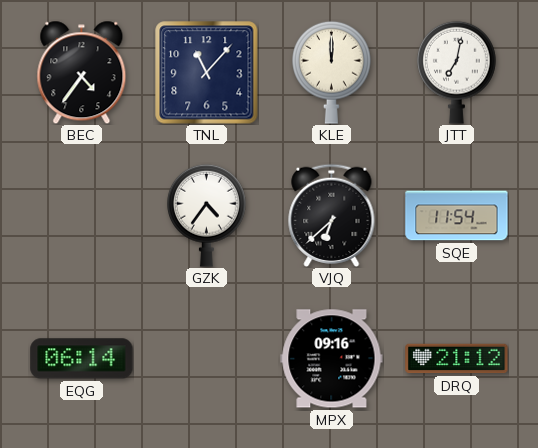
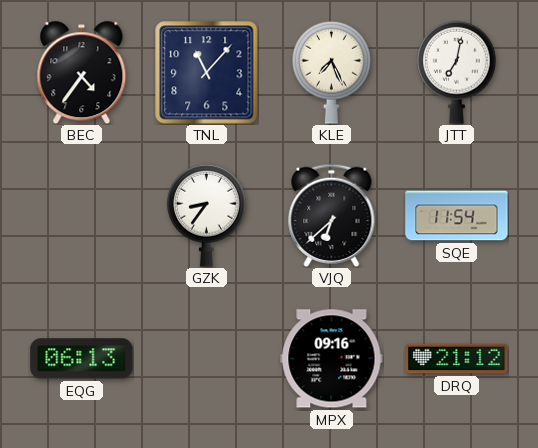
KLE: 12:00 -> 7:26
GZK: 4:36 -> 8:36
EQG: 06:14 -> 06:13
